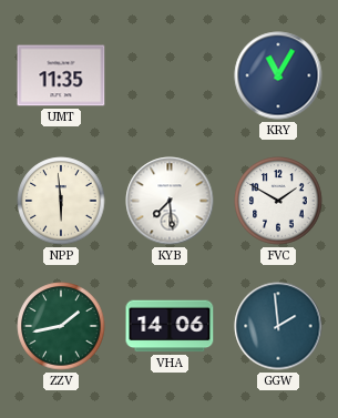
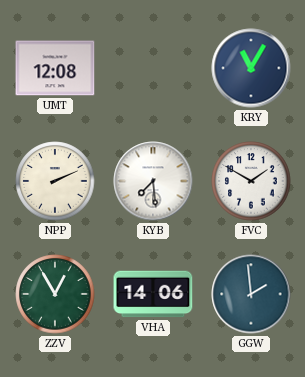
UMT: 11:35 -> 12:08
NPP: 5:59 -> 2:11
ZZV: 1:43 -> 12:55
